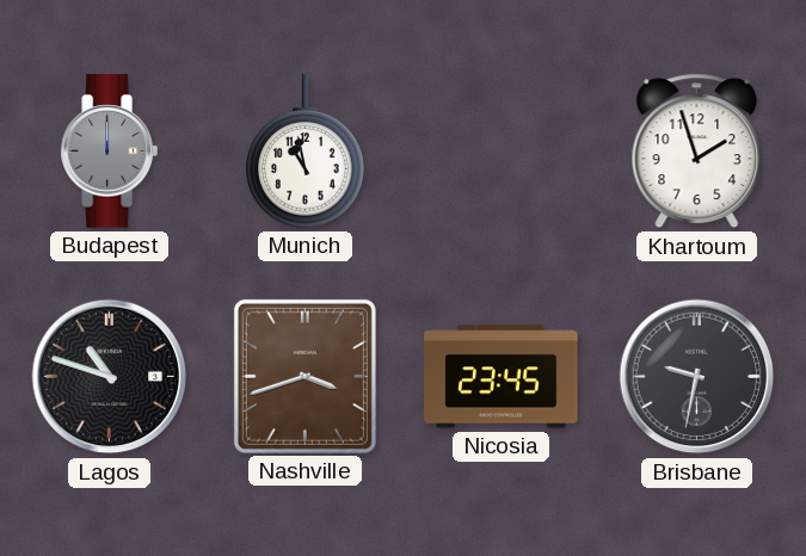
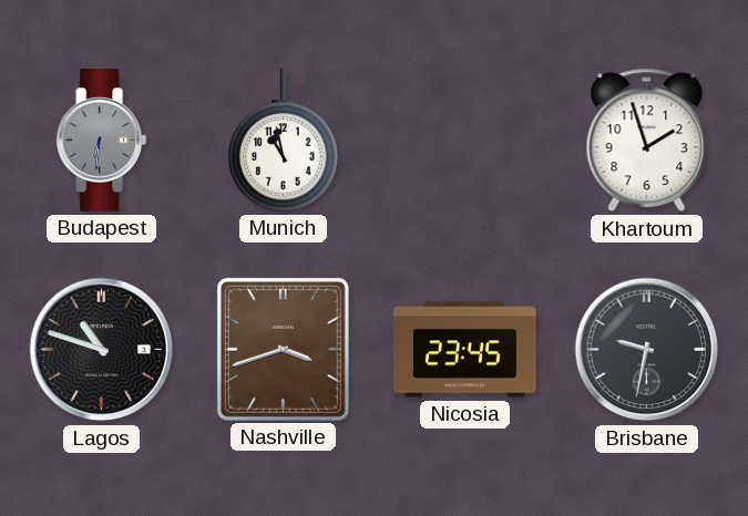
Budapest: 12:00 -> 6:31
